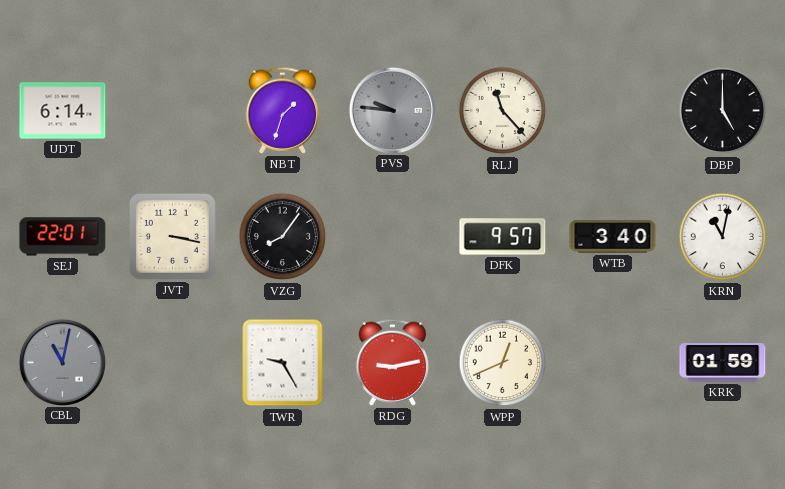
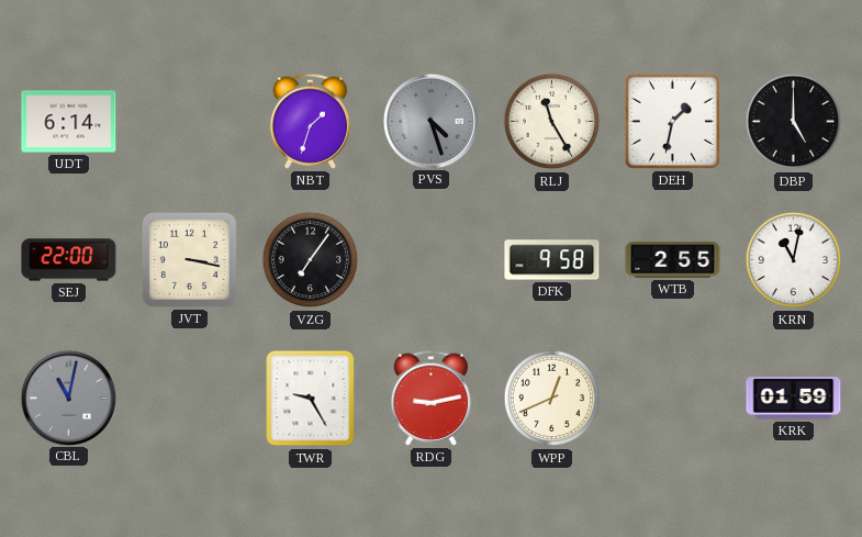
PVS: 9:46 -> 4:27
RLJ: 11:23 -> 11:25
DEH: none -> 1:32
SEJ: 22:01 -> 22:00
VZG: 8:06 -> 7:06
DFK: 9:57 -> 9:58
WTB: 3:40 -> 2:55
